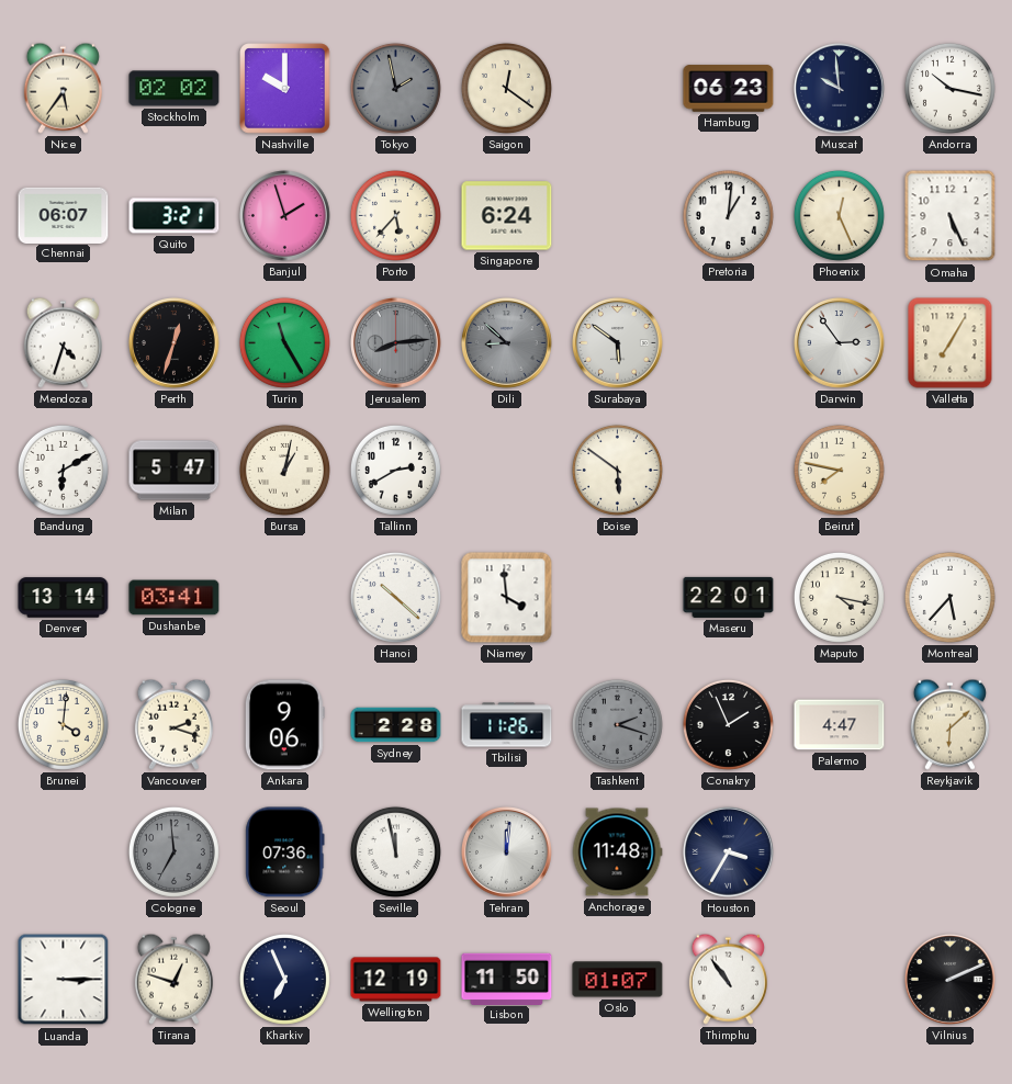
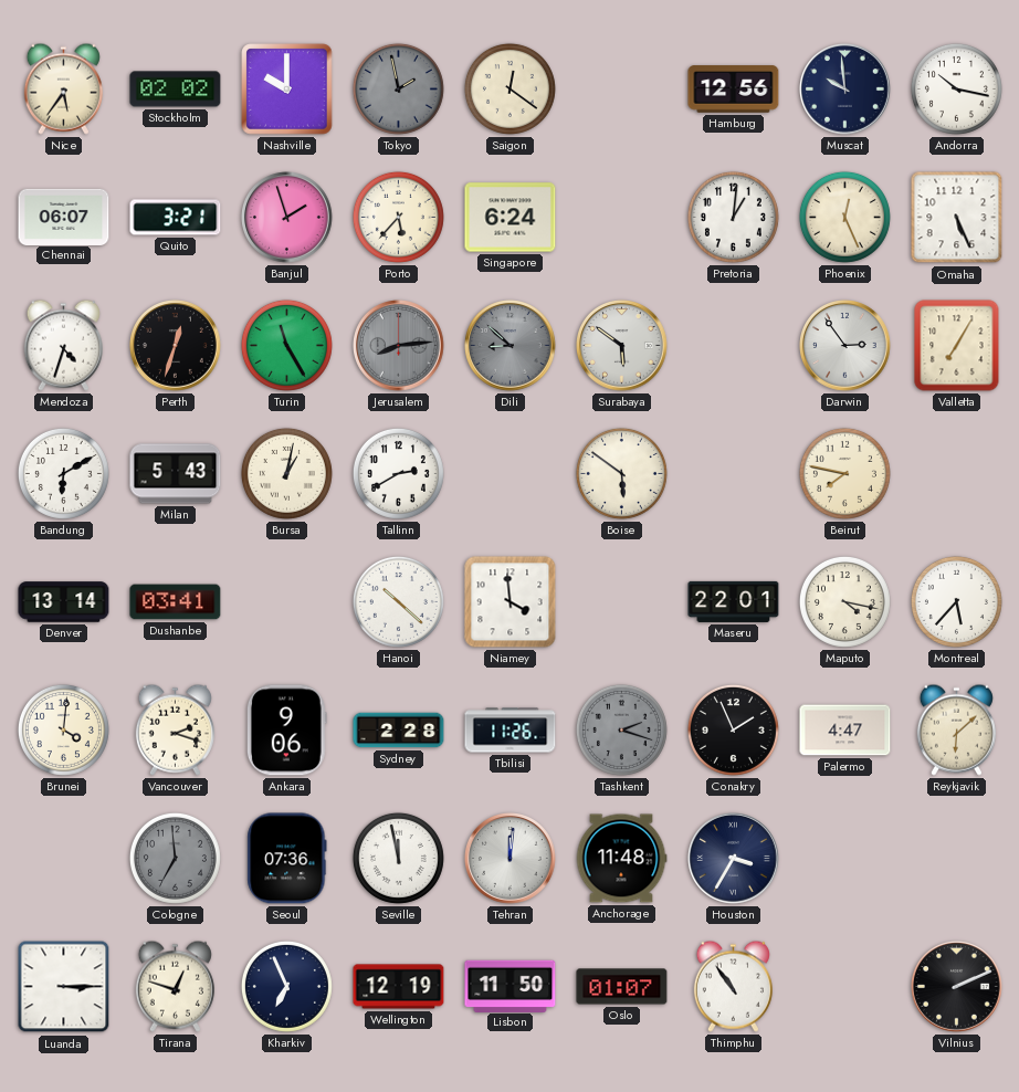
Hamburg: 06:23 -> 12:56
Milan: 5:47 -> 5:43
